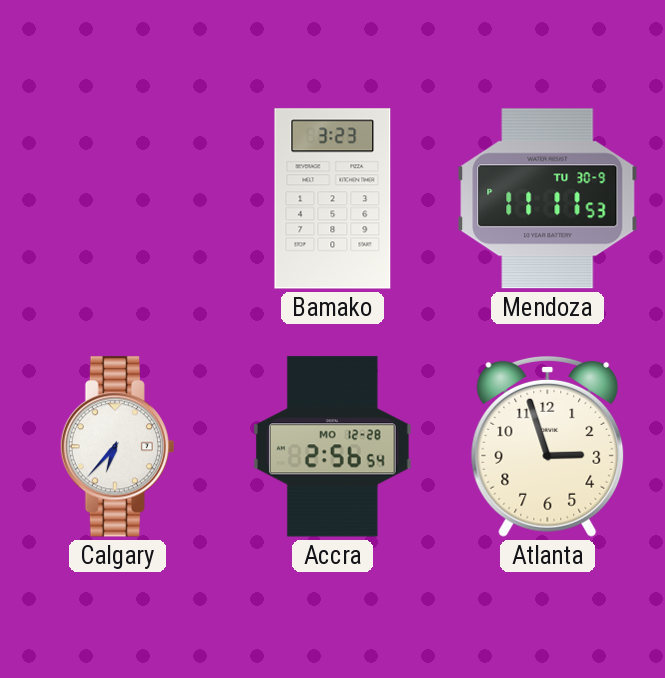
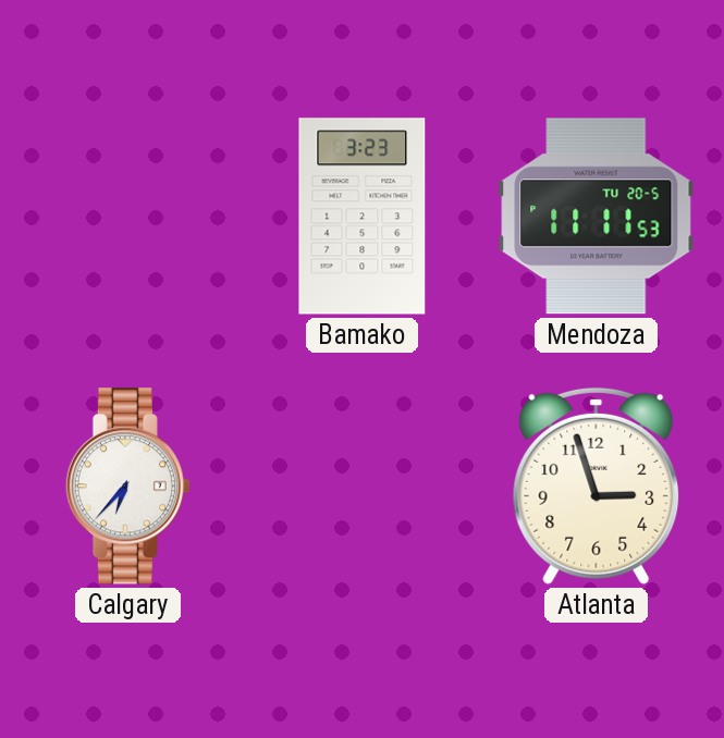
Mendoza date: TU 30-9 -> TU 20-5
Accra: 2:56 -> none
